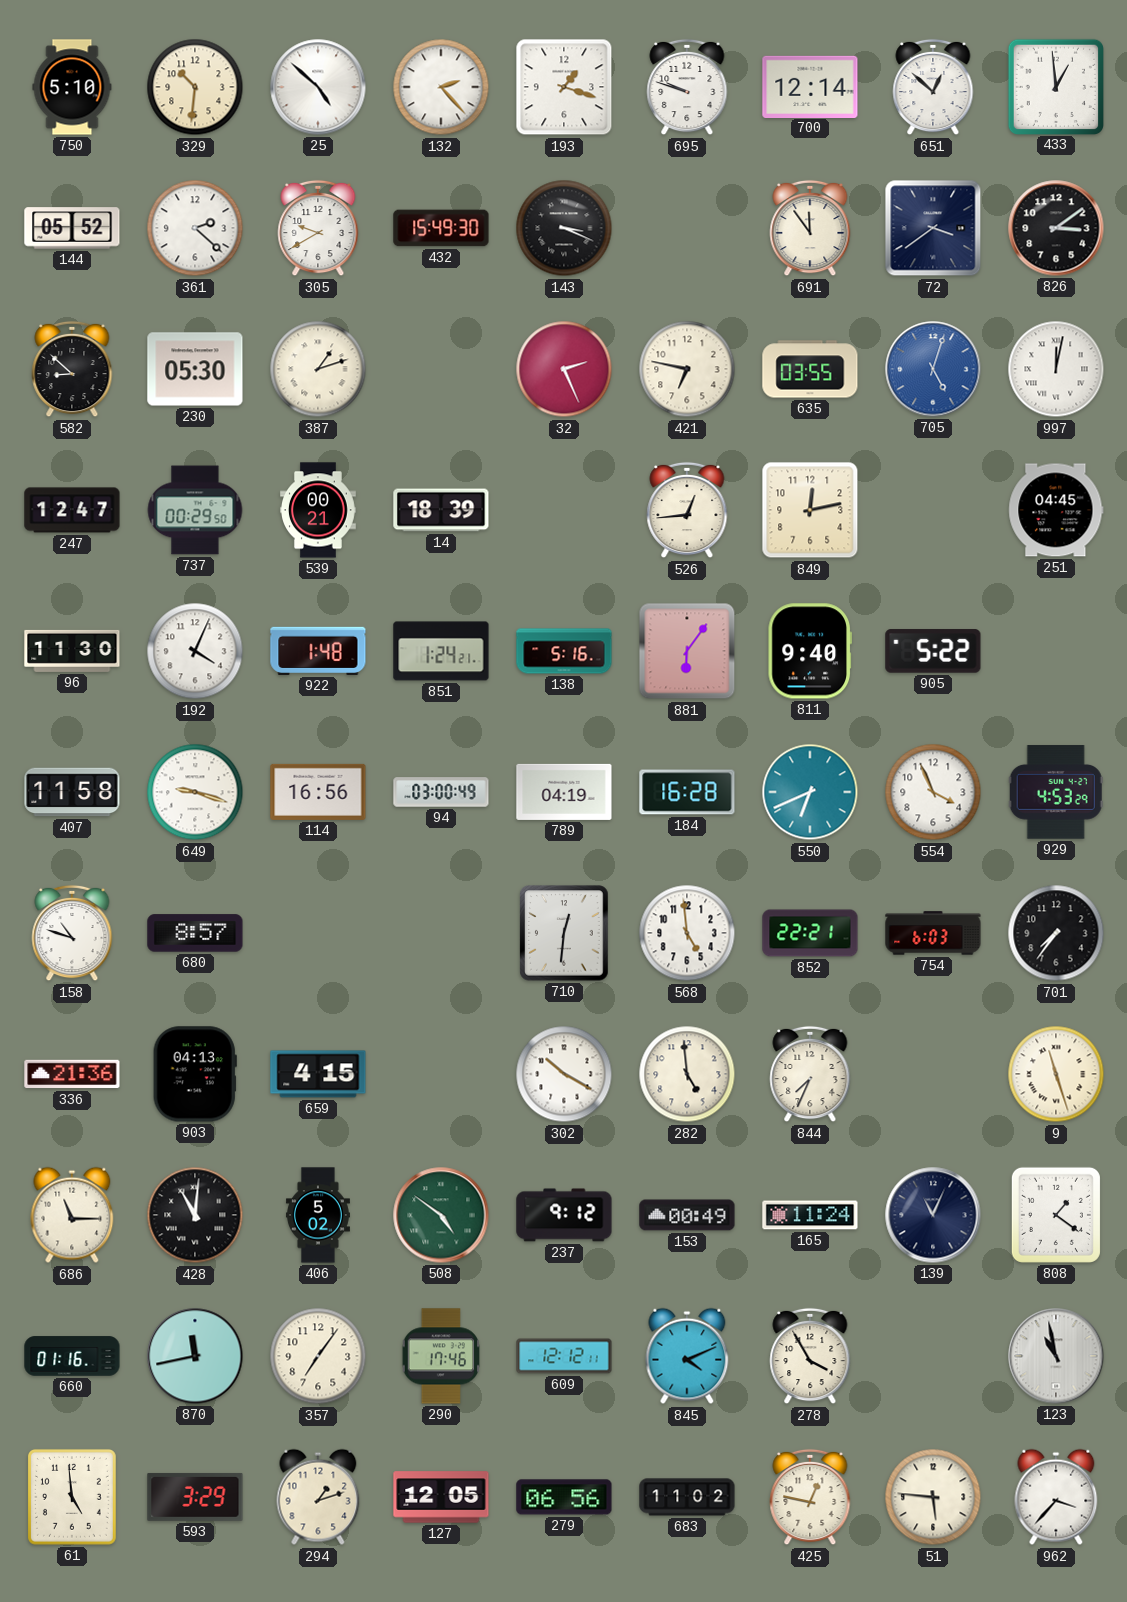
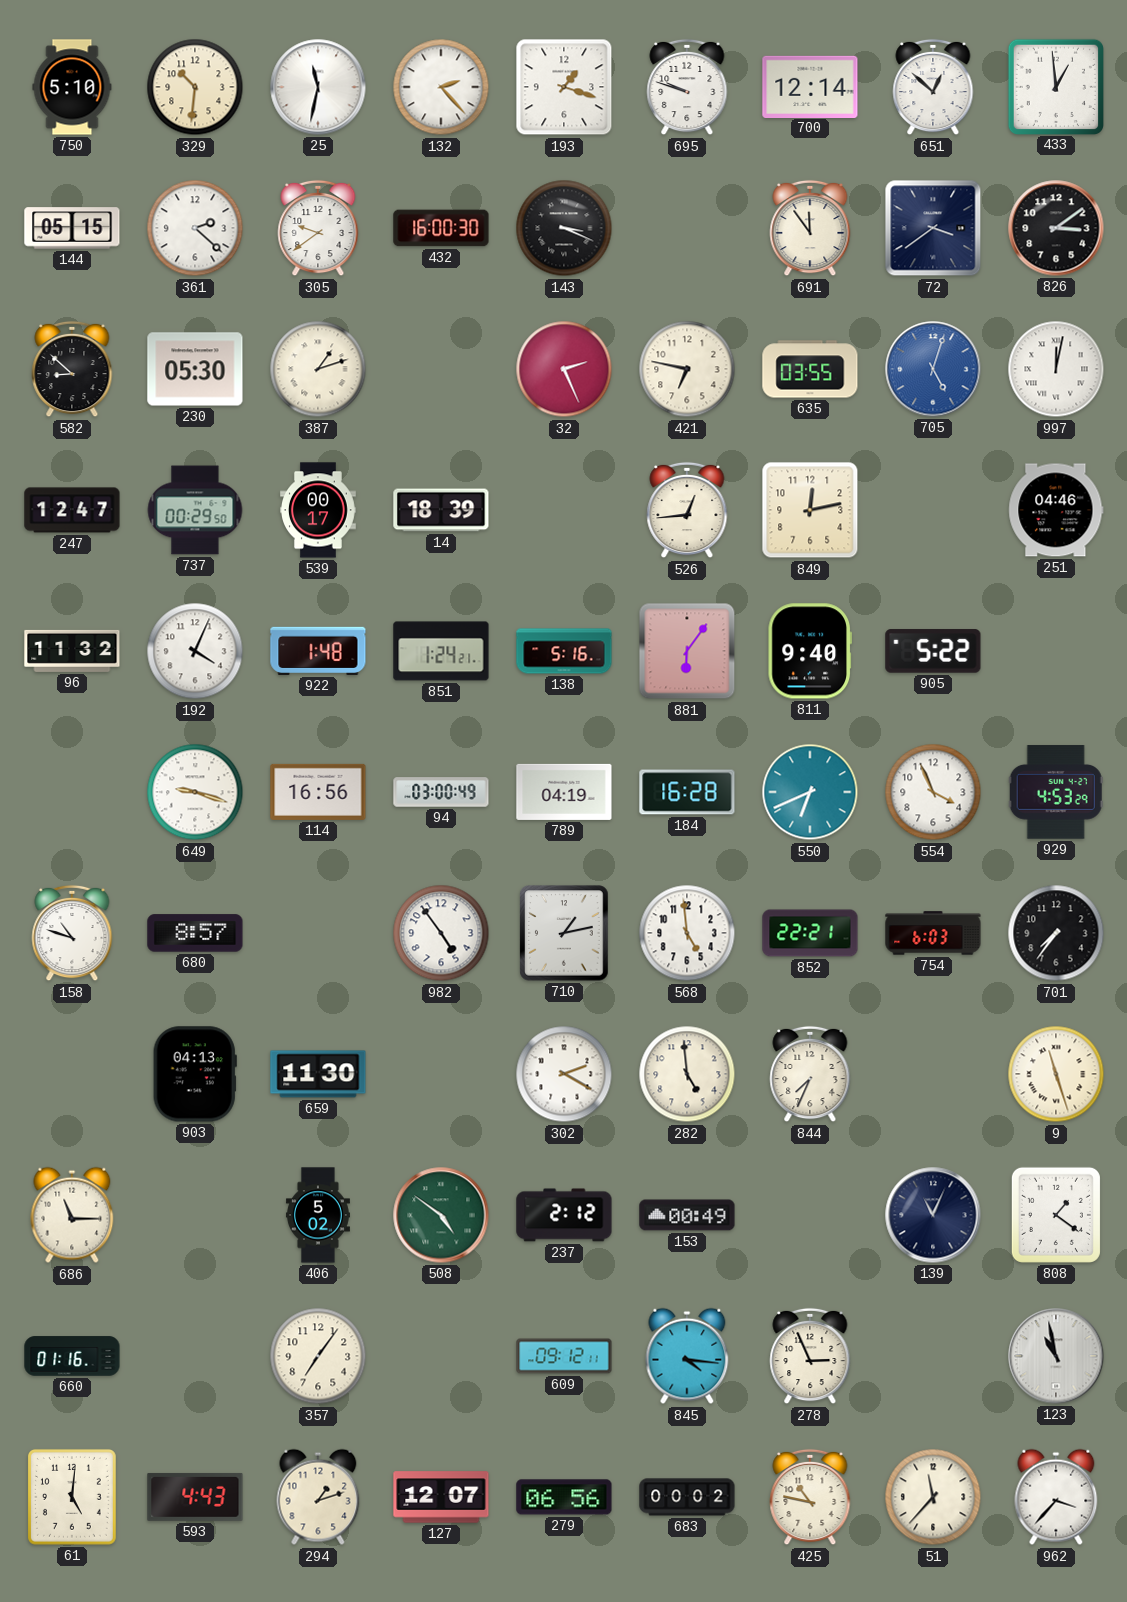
25: 4:52 -> 11:32
144: 05:52 -> 05:15
305: 9:40 -> 9:39
432: 15:49 -> 16:00
539: 00:21 -> 00:17
251: 04:45 -> 04:46
96: 11:30 -> 11:32
407: 11:58 -> none
982: none -> 4:54
710: 12:31 -> 1:13
336: 21:36 -> none
659: 4:15 -> 11:30
302: 10:20 -> 2:20
428: 11:01 -> none
237: 9:12 -> 2:12
165: 11:24 -> none
870: 11:43 -> none
290: 17:46 -> none
609: 12:12 -> 09:12
845: 4:11 -> 4:16
278: 3:55 -> 2:56
61: 4:59 -> 5:01
593: 3:29 -> 4:43
127: 12:05 -> 12:07
683: 11:02 -> 00:02
425: 12:47 -> 10:47
51: 5:46 -> 11:37
